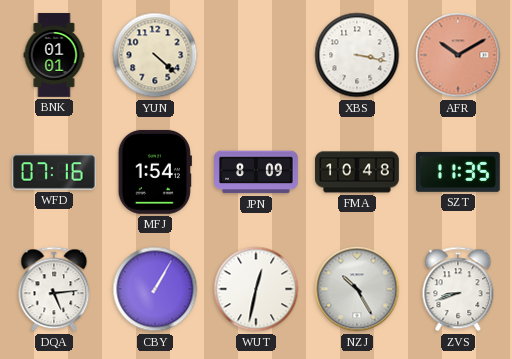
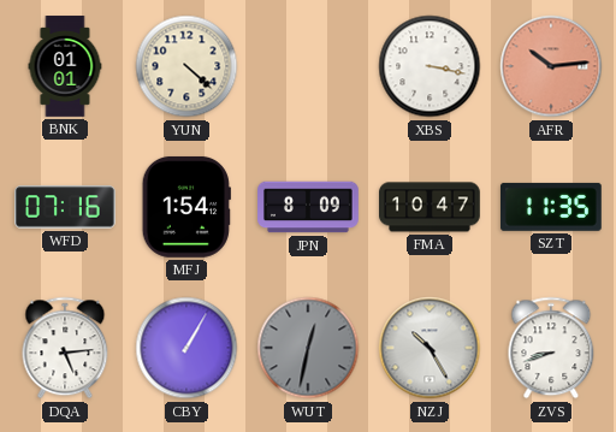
AFR: 10:10 -> 10:14
FMA: 10:48 -> 10:47
WUT dial: white -> grey
